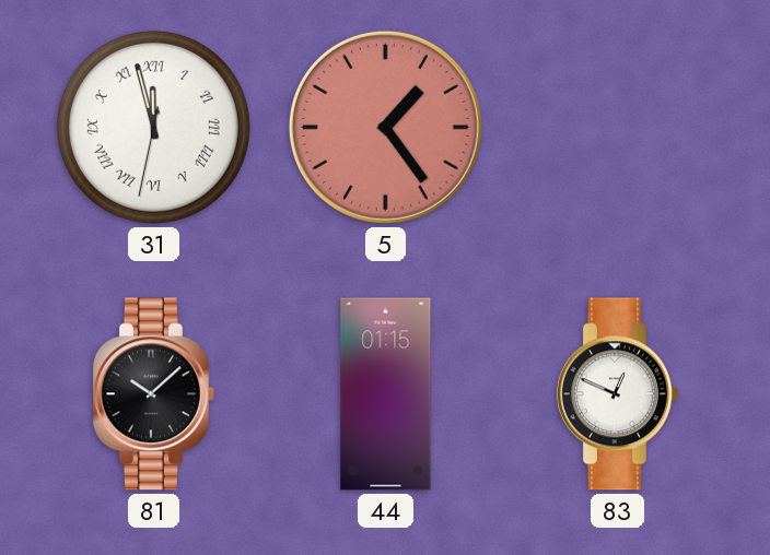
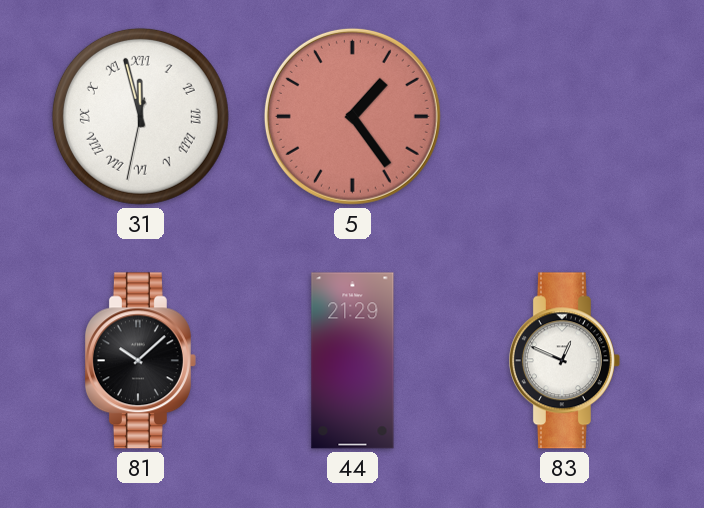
44: 01:15 -> 21:29
